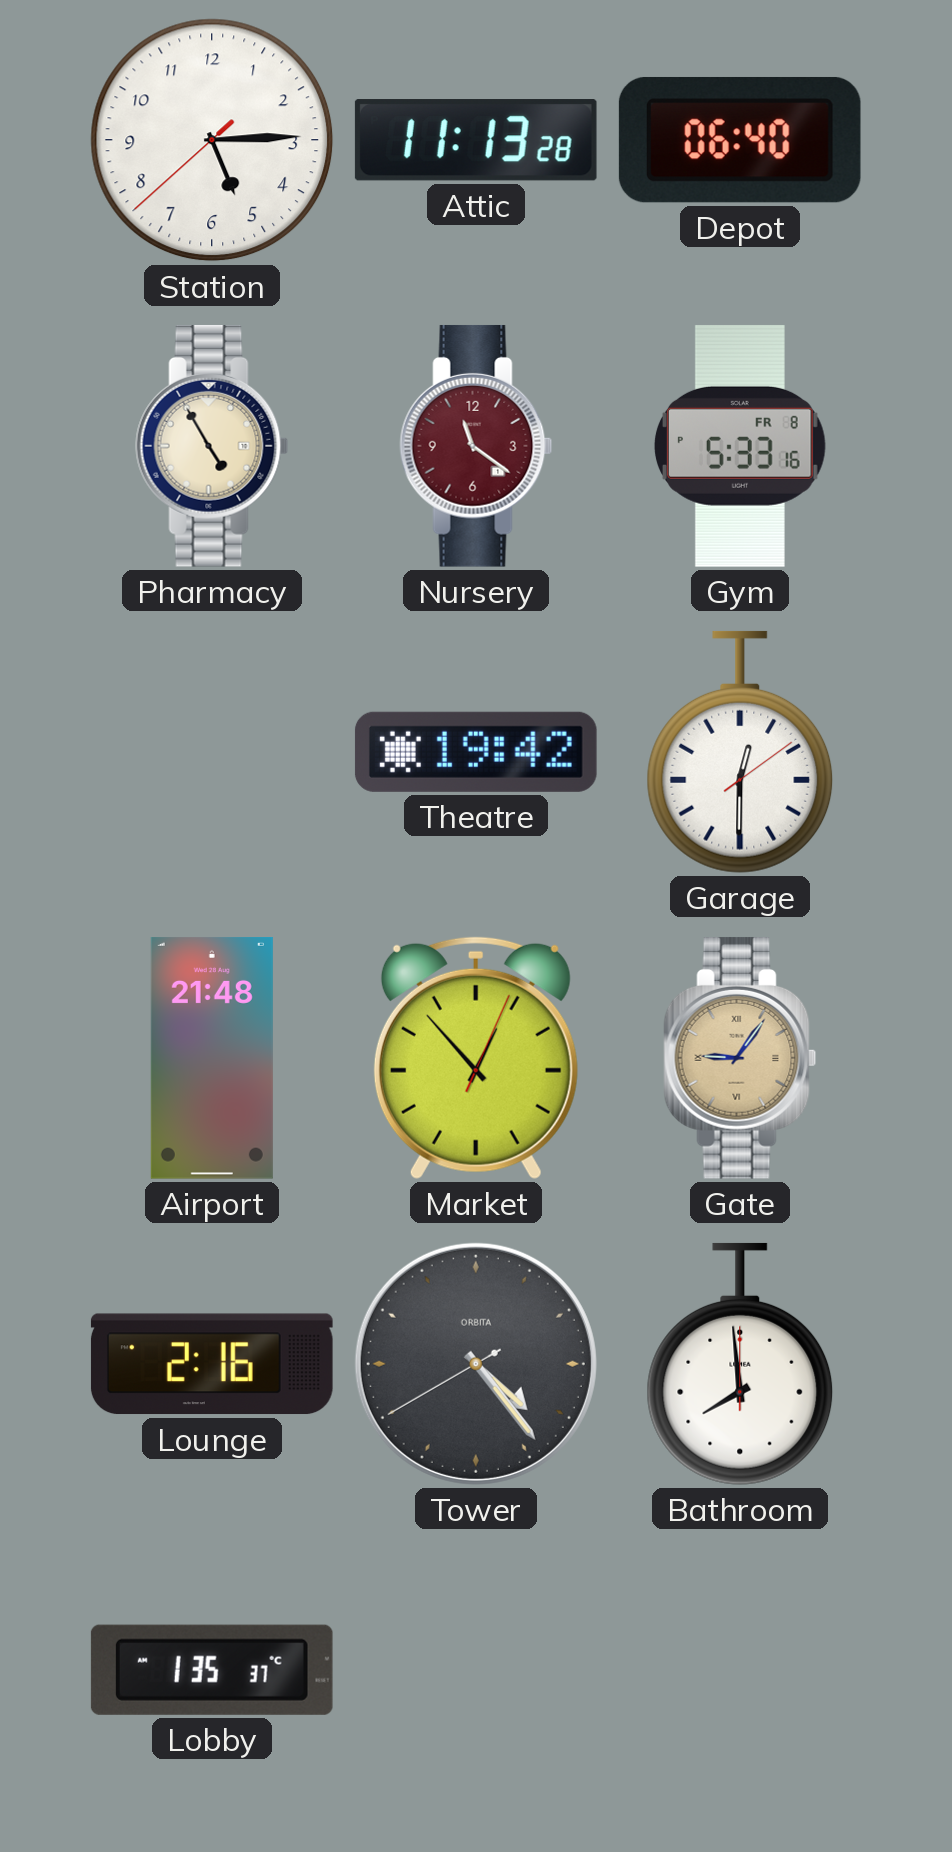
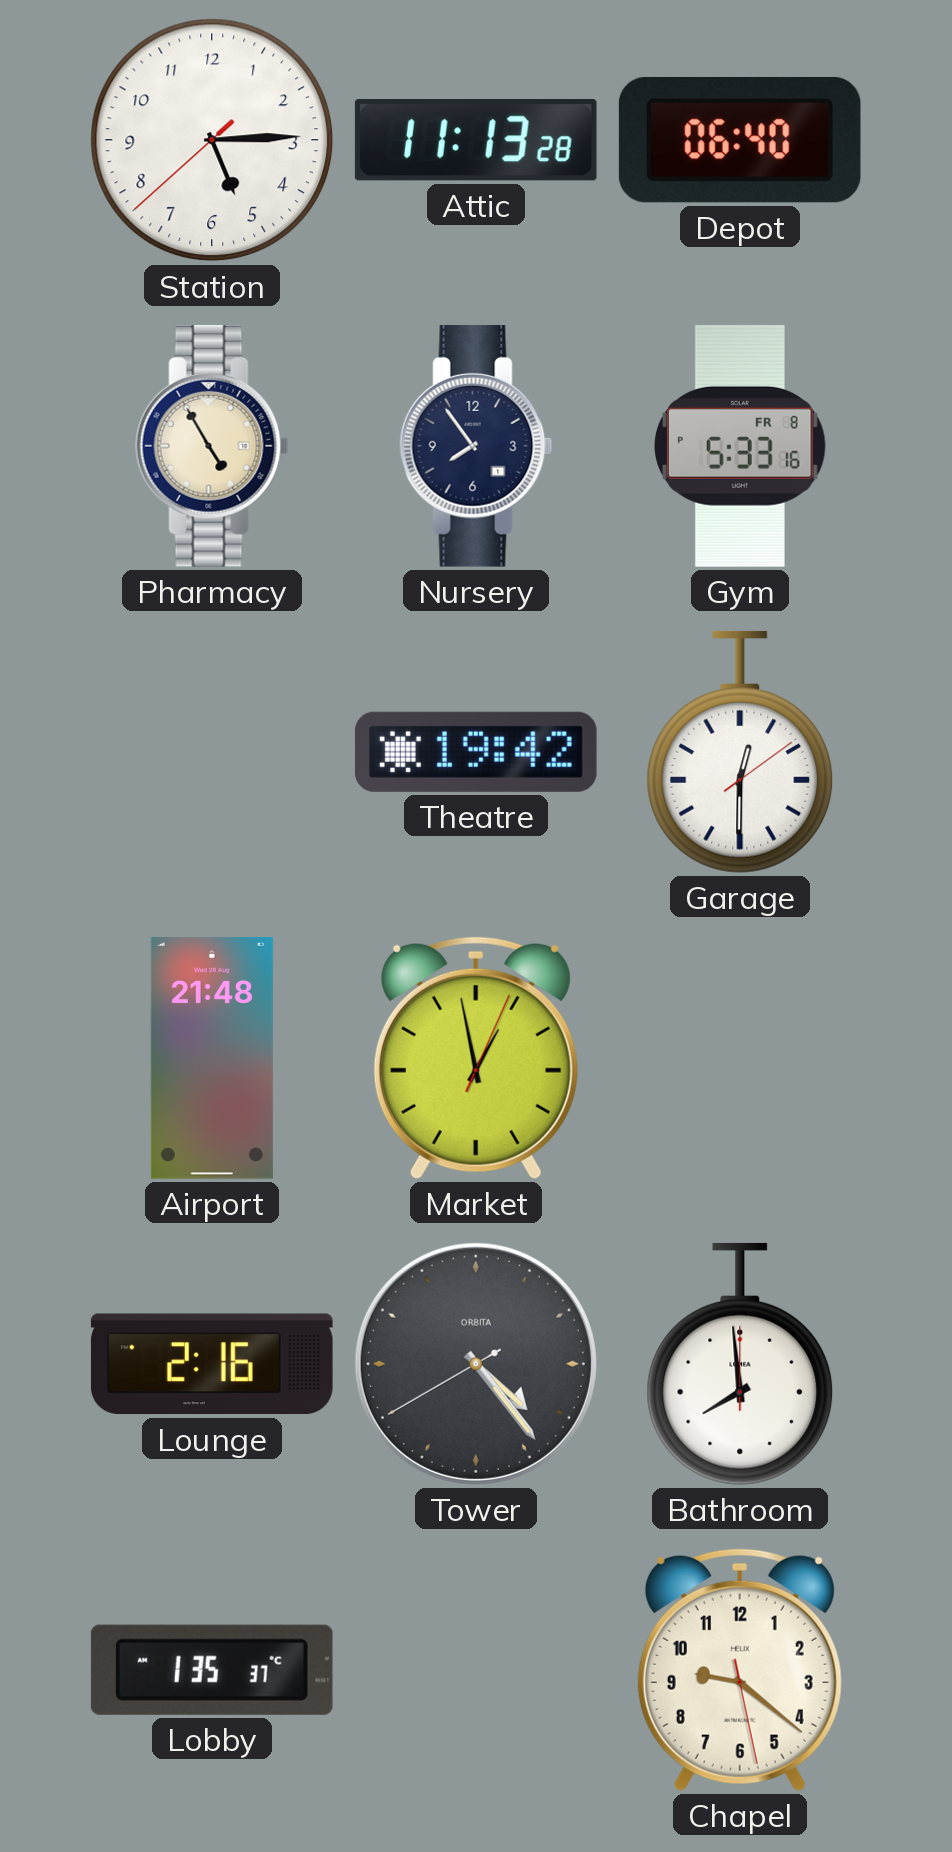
Nursery: 11:21 -> 7:54
Nursery dial: burgundy -> navy
Market: 12:53 -> 12:58
Gate: 9:06 -> none
Chapel: none -> 9:21
